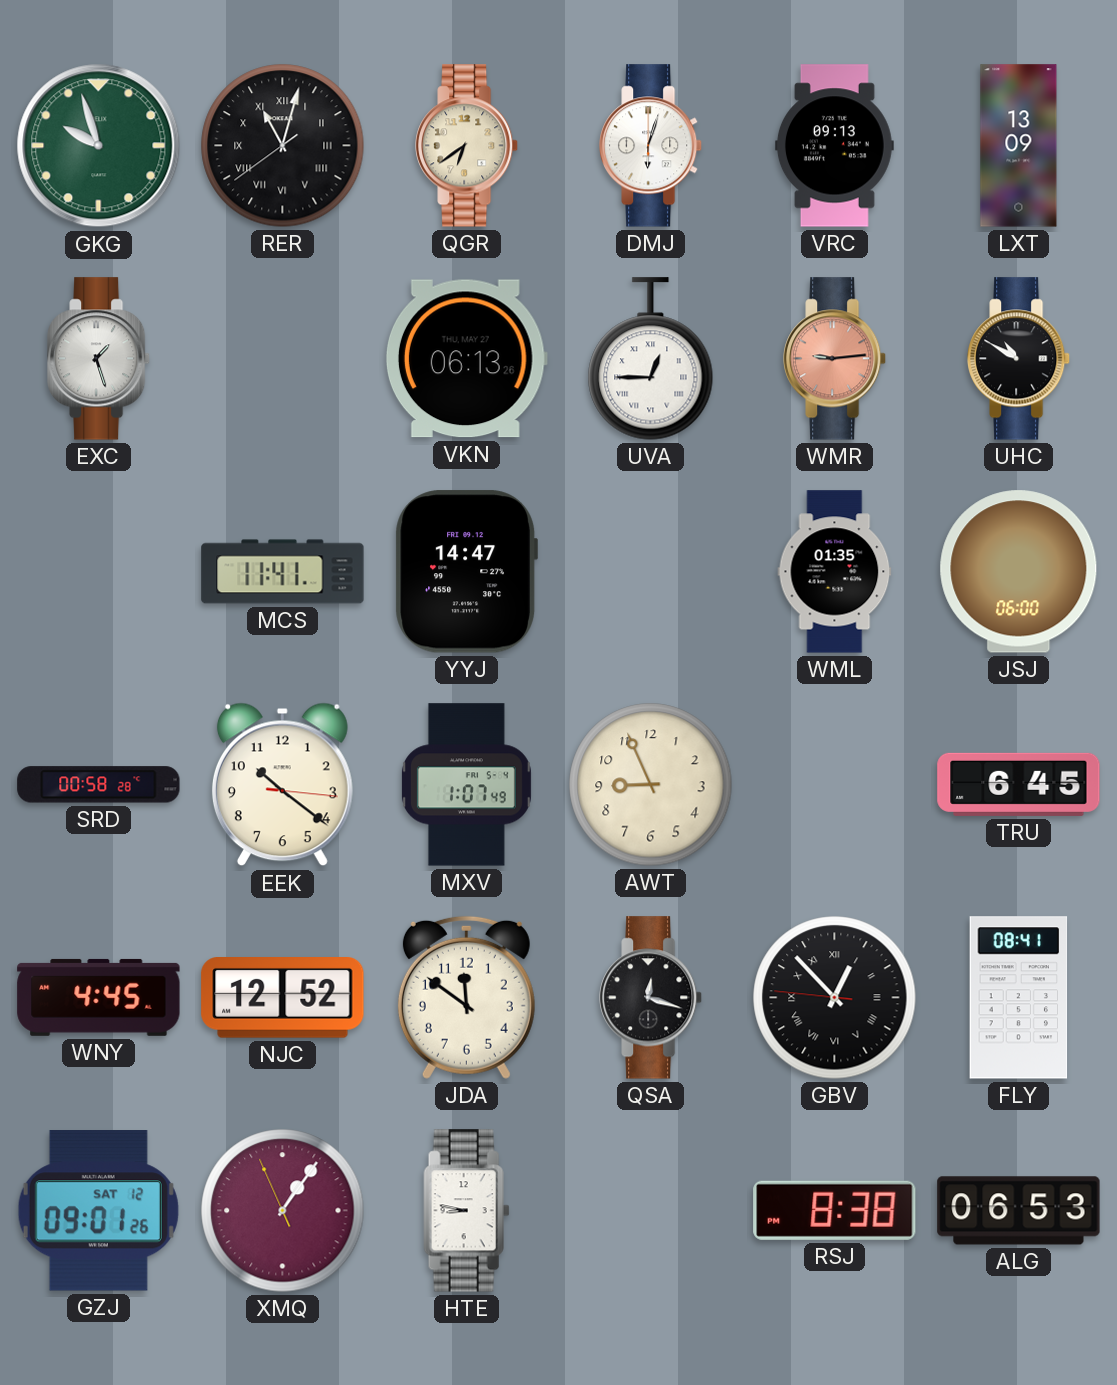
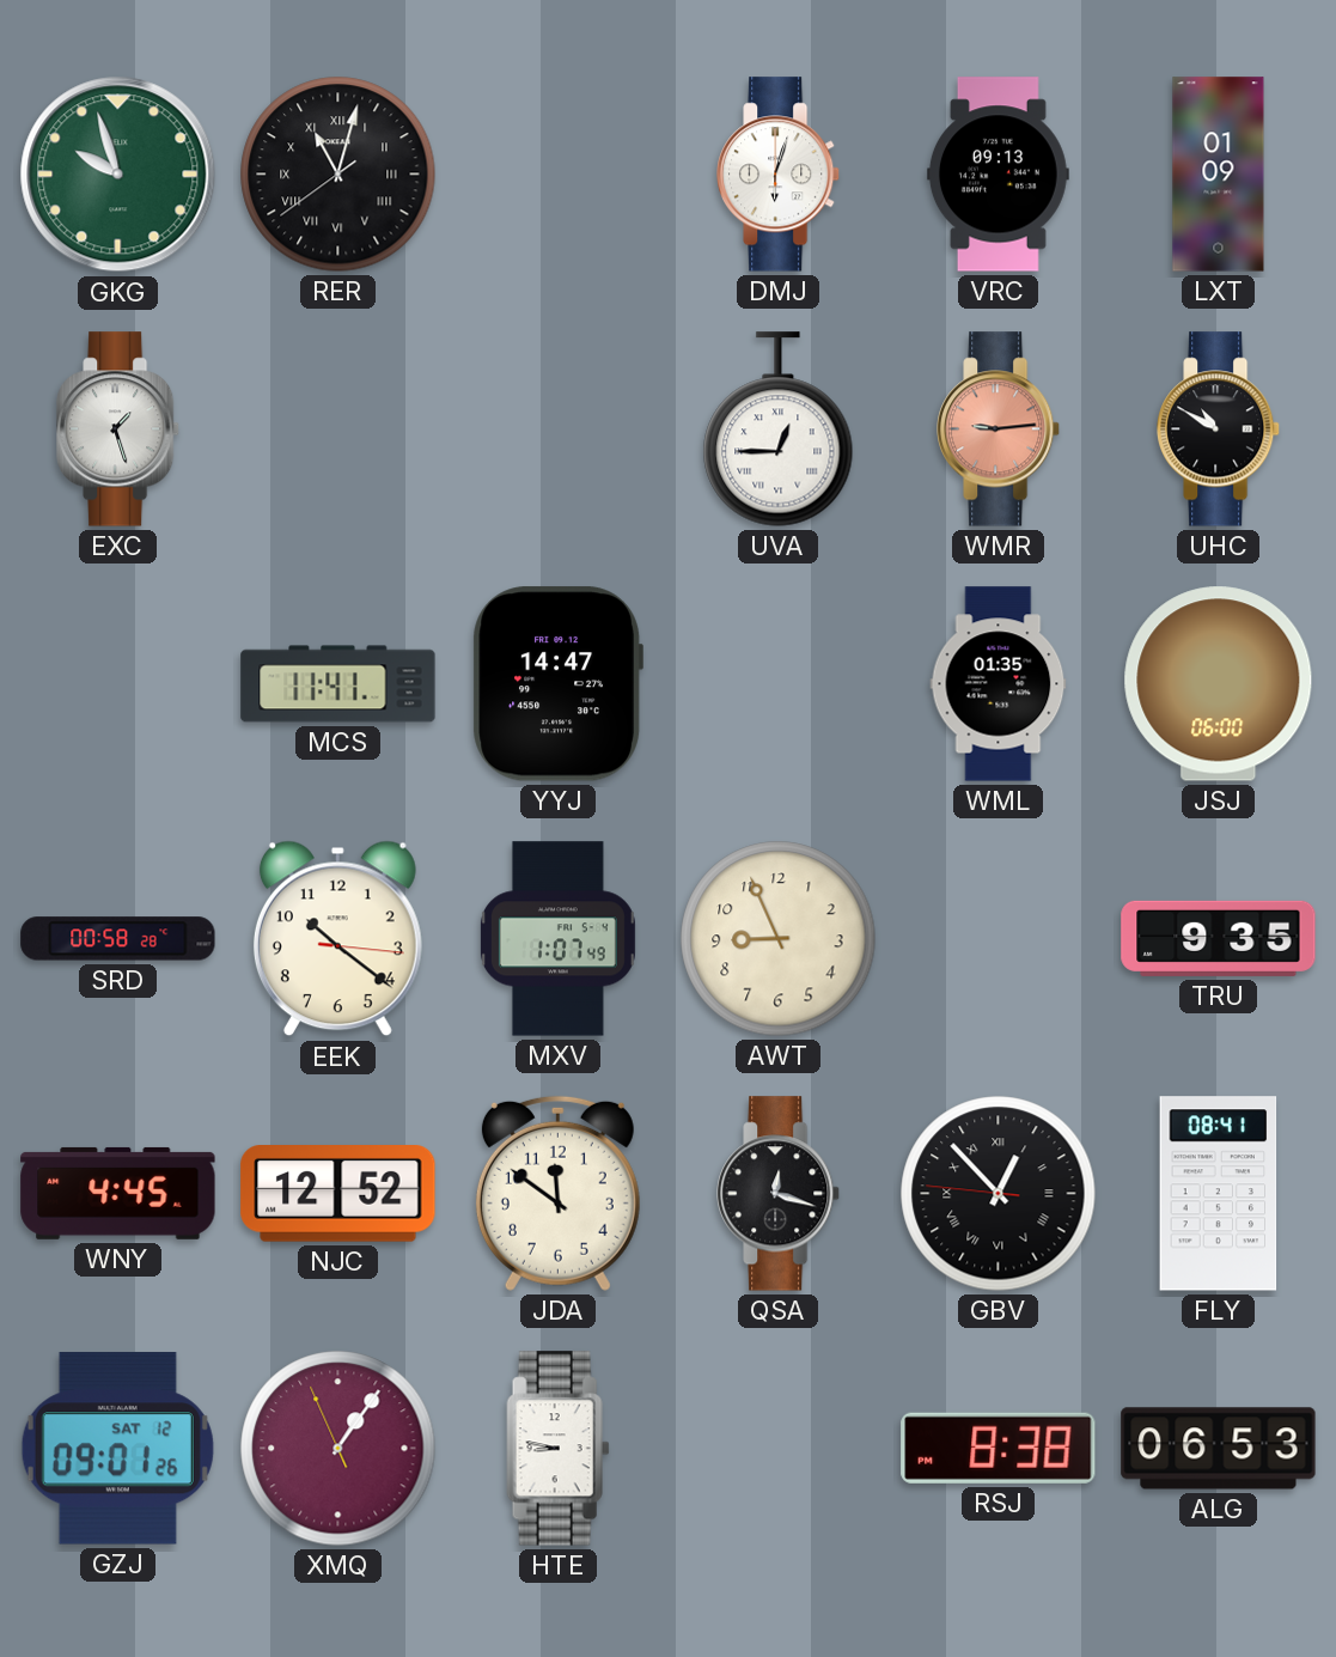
QGR: 6:39 -> none
LXT: 13:09 -> 01:09
VKN: 06:13 -> none
TRU: 6:45 -> 9:35
